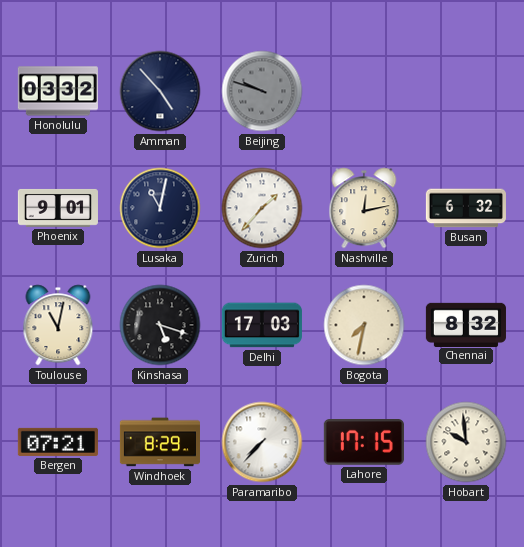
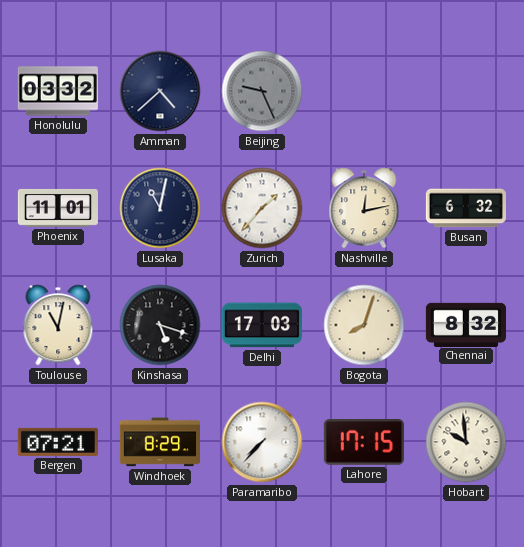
Amman: 4:53 -> 4:38
Beijing: 9:48 -> 9:26
Phoenix: 9:01 -> 11:01
Bogota: 7:32 -> 8:03
